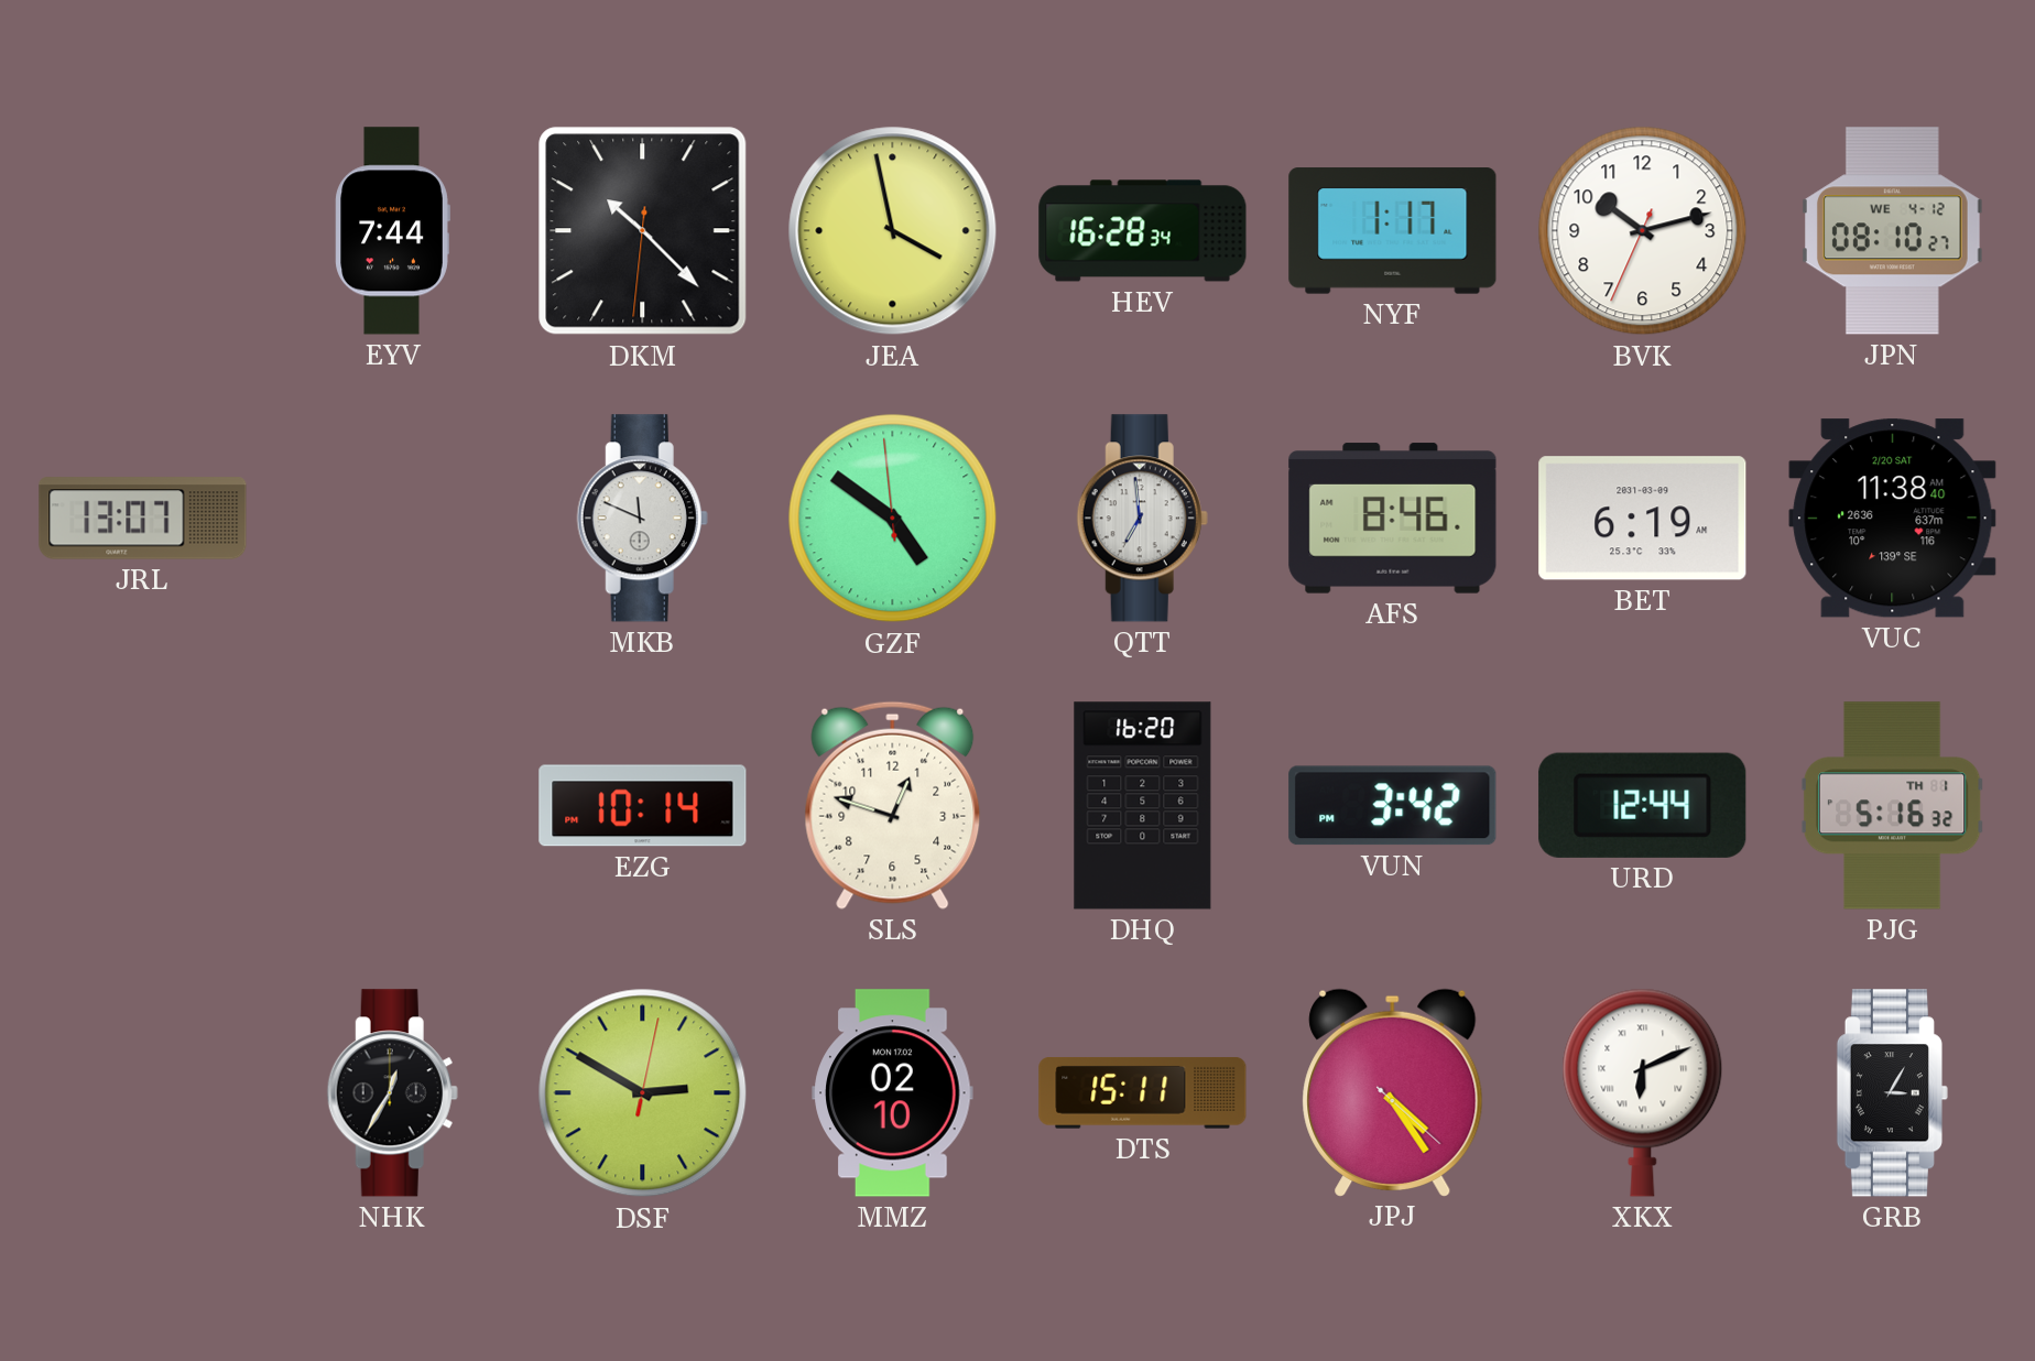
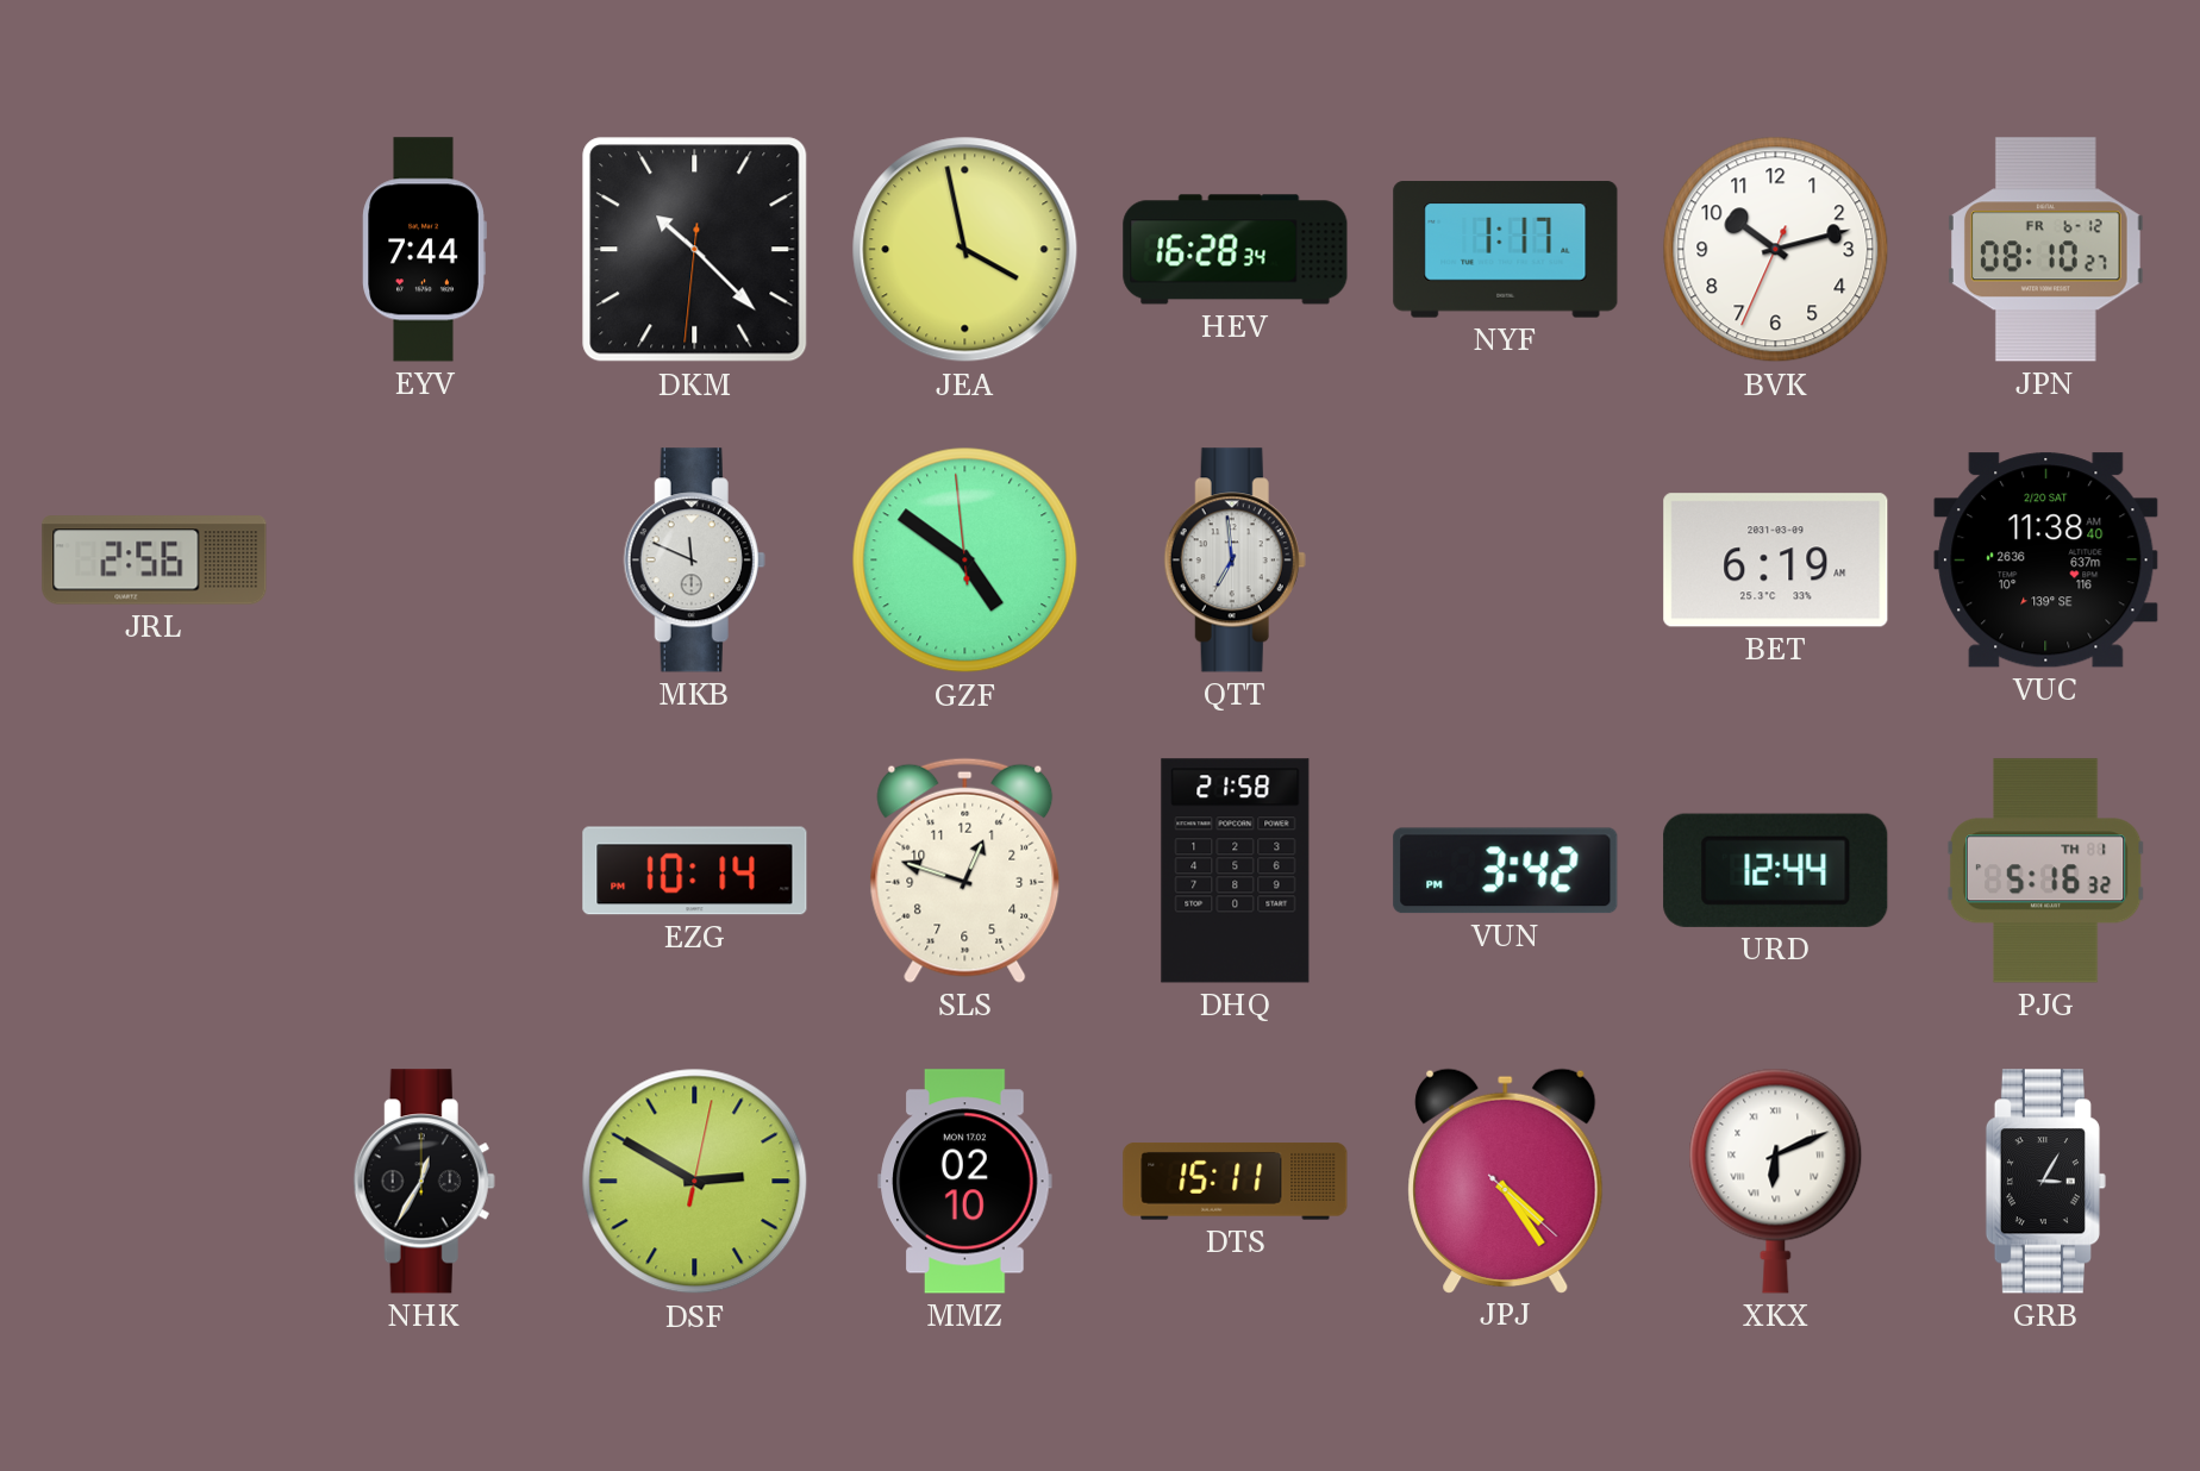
JPN date: WE 4-12 -> FR 6-12
JRL: 13:07 -> 2:56
AFS: 8:46 -> none
DHQ: 16:20 -> 21:58
